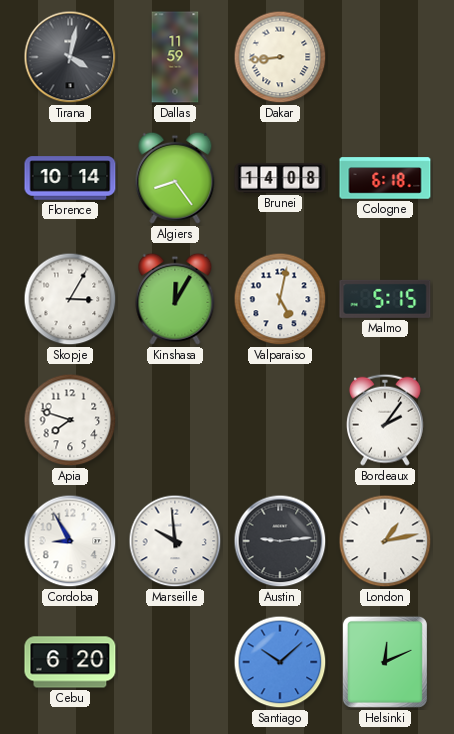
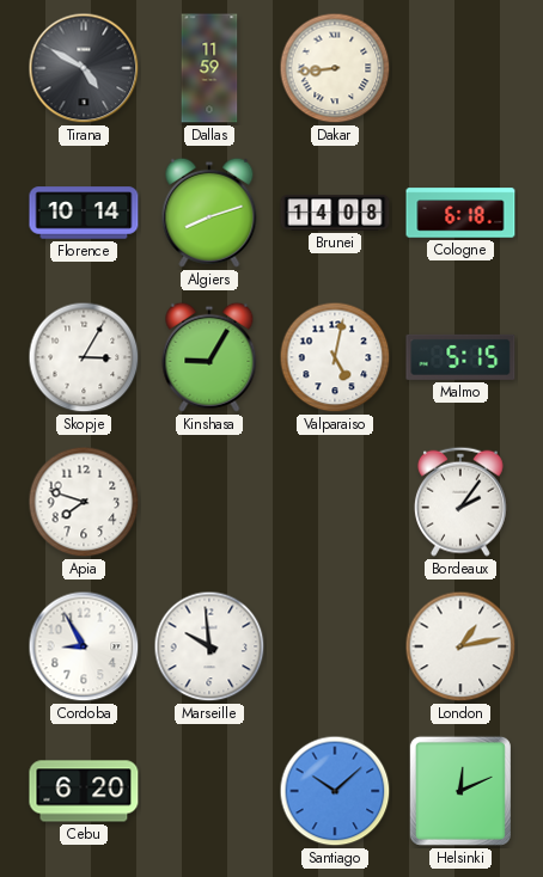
Tirana: 4:02 -> 4:50
Algiers: 8:24 -> 8:12
Kinshasa: 12:05 -> 9:05
Austin: 9:14 -> none
